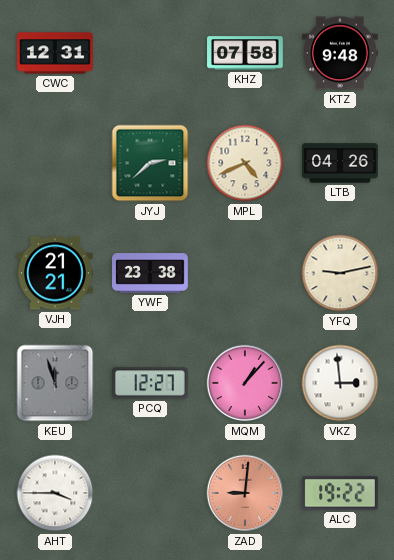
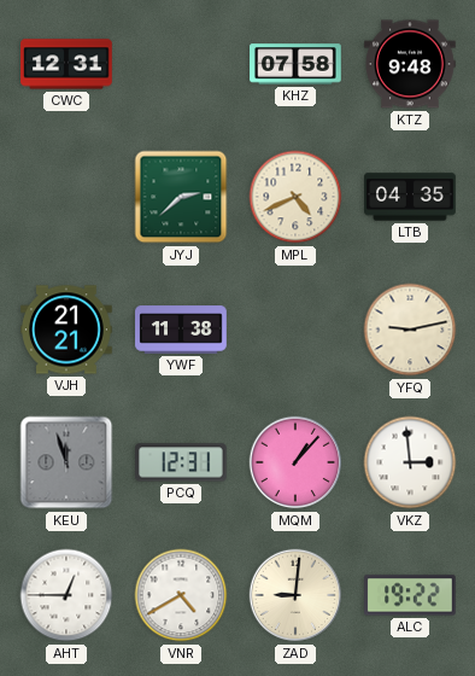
LTB: 04:26 -> 04:35
YWF: 23:38 -> 11:38
PCQ: 12:27 -> 12:31
AHT: 3:45 -> 12:45
VNR: none -> 4:40
ZAD dial: salmon -> cream
